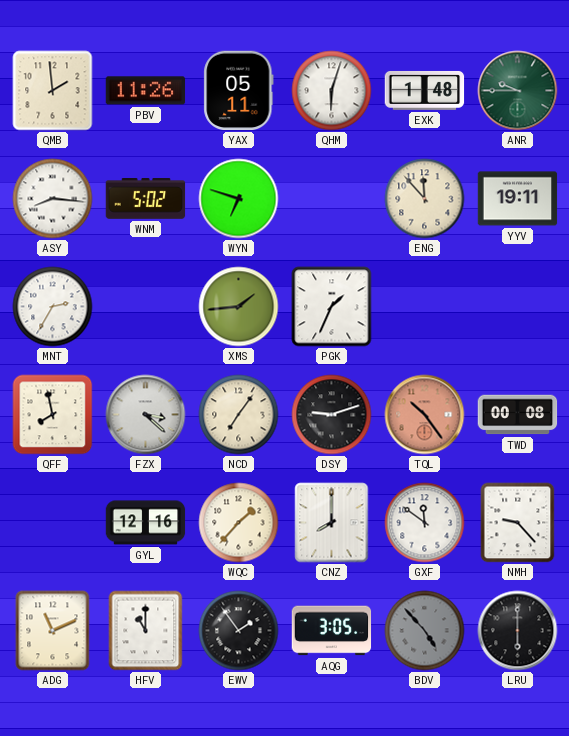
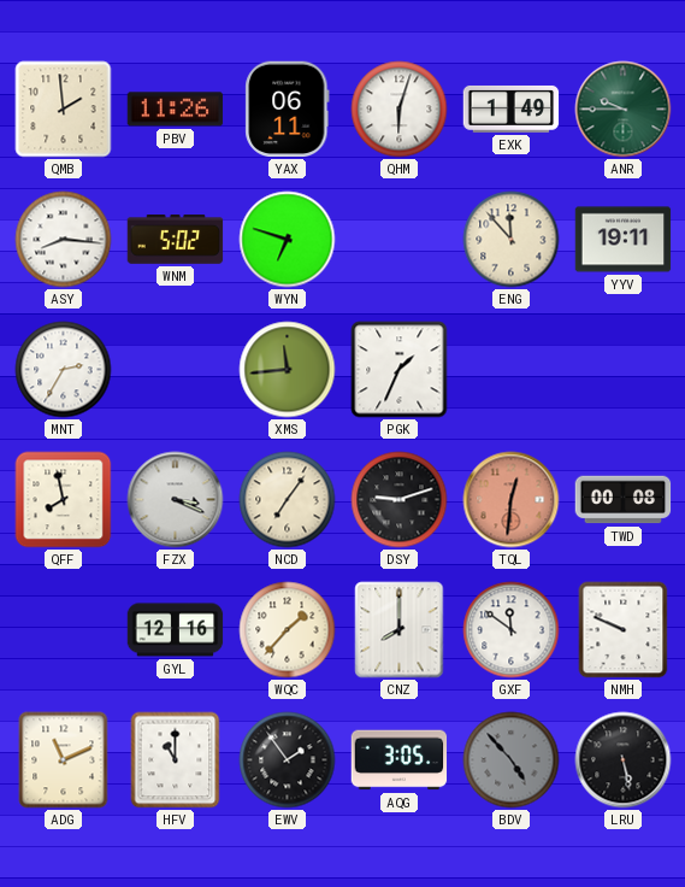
YAX: 05:11 -> 06:11
EXK: 1:48 -> 1:49
XMS: 1:44 -> 11:44
FZX: 3:22 -> 3:19
TQL: 10:24 -> 12:31
NMH: 9:23 -> 9:49
LRU: 6:00 -> 5:28
